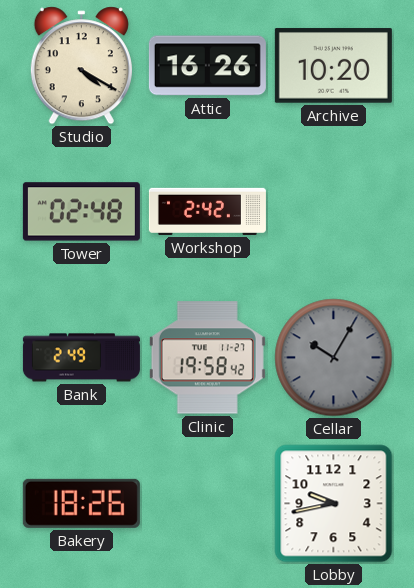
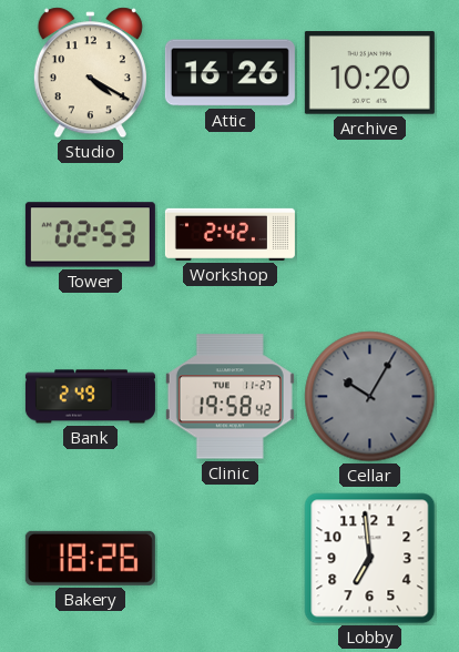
Tower: 02:48 -> 02:53
Lobby: 9:43 -> 6:59
